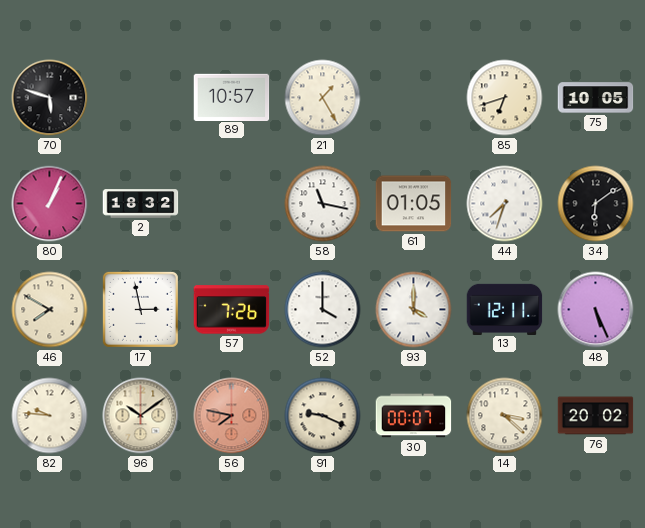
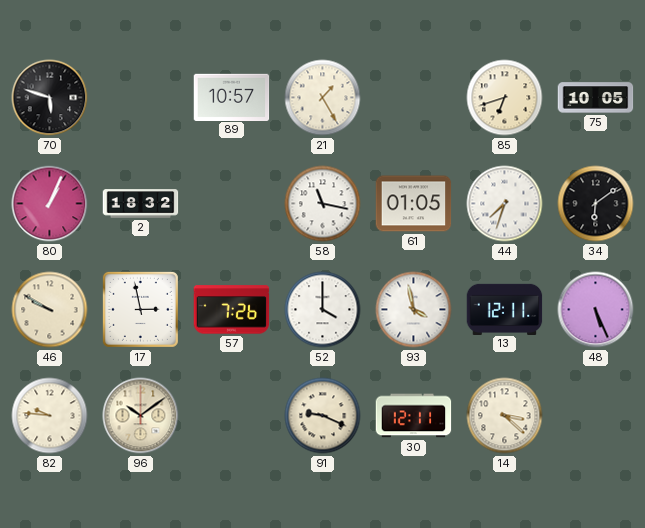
46: 7:50 -> 9:50
93: 4:00 -> 3:58
56: 7:47 -> none
30: 00:07 -> 12:11
76: 20:02 -> none
